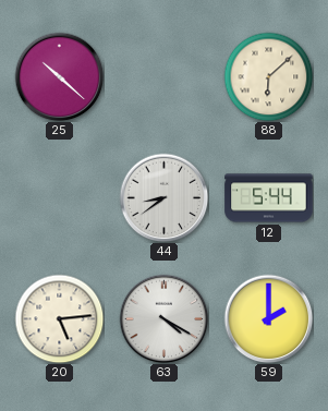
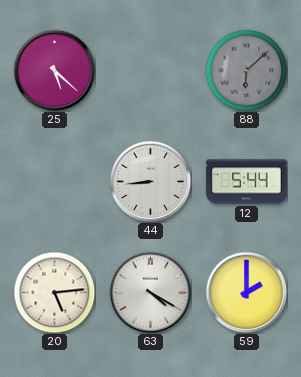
25: 10:22 -> 5:22
88 dial: cream -> grey
44: 8:39 -> 8:44
